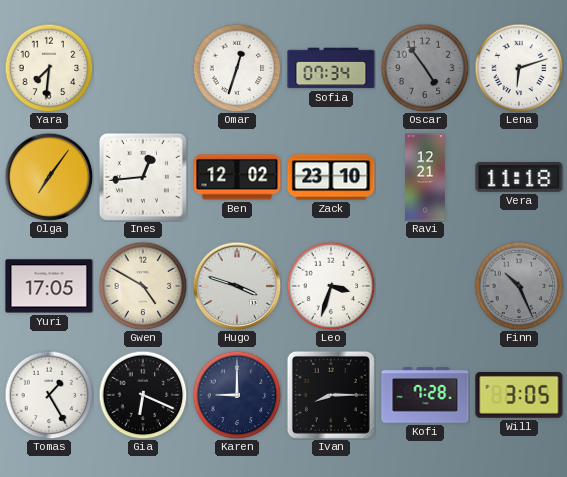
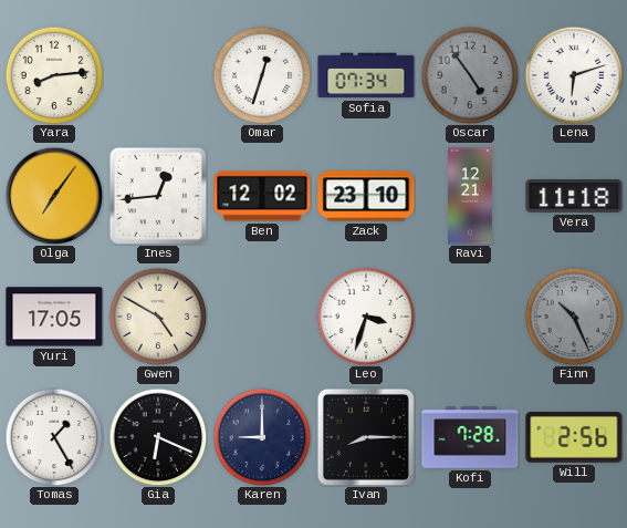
Yara: 7:31 -> 8:14
Hugo: 3:48 -> none
Will: 3:05 -> 2:56
